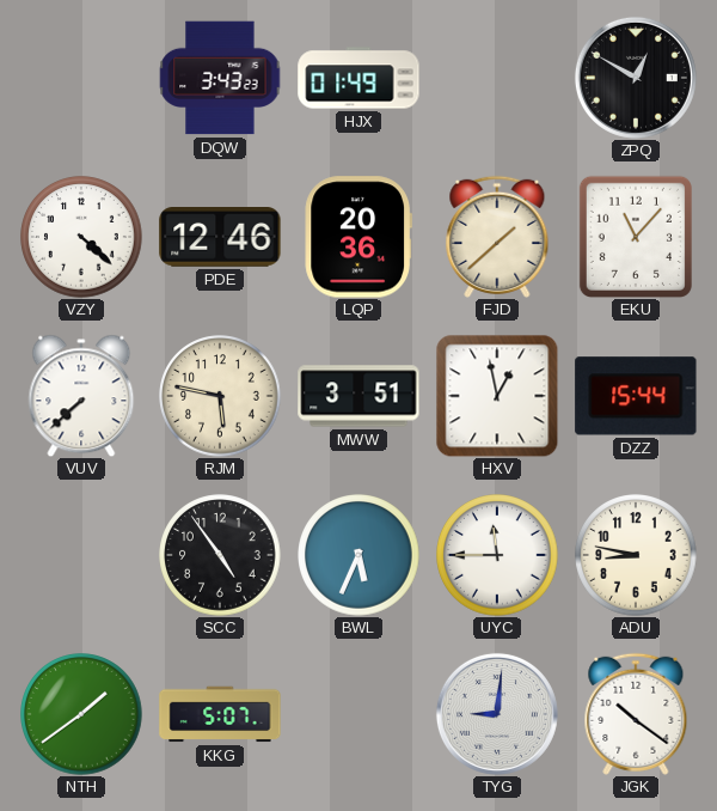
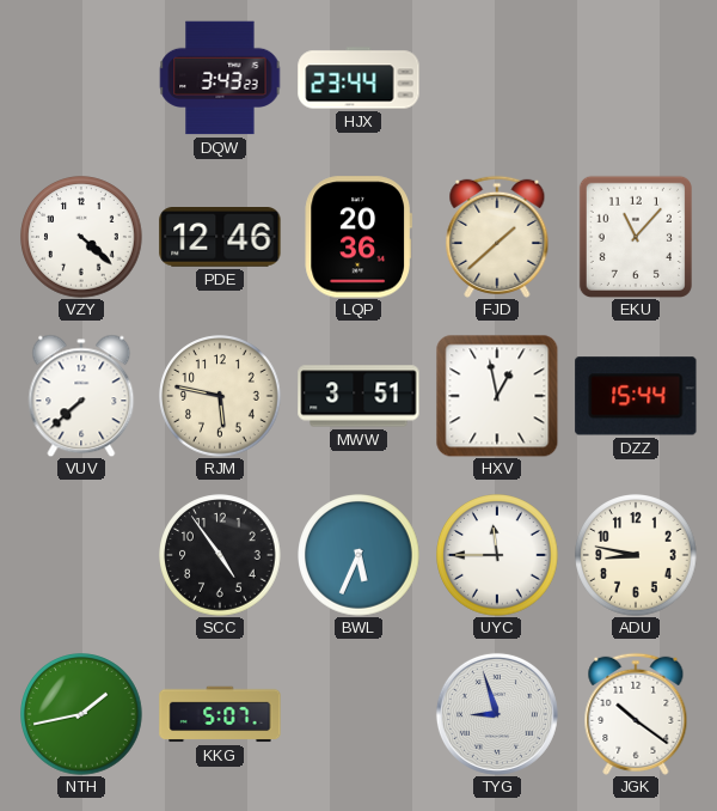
HJX: 01:49 -> 23:44
ZPQ: 12:50 -> none
NTH: 1:39 -> 1:43
TYG: 9:01 -> 8:57
